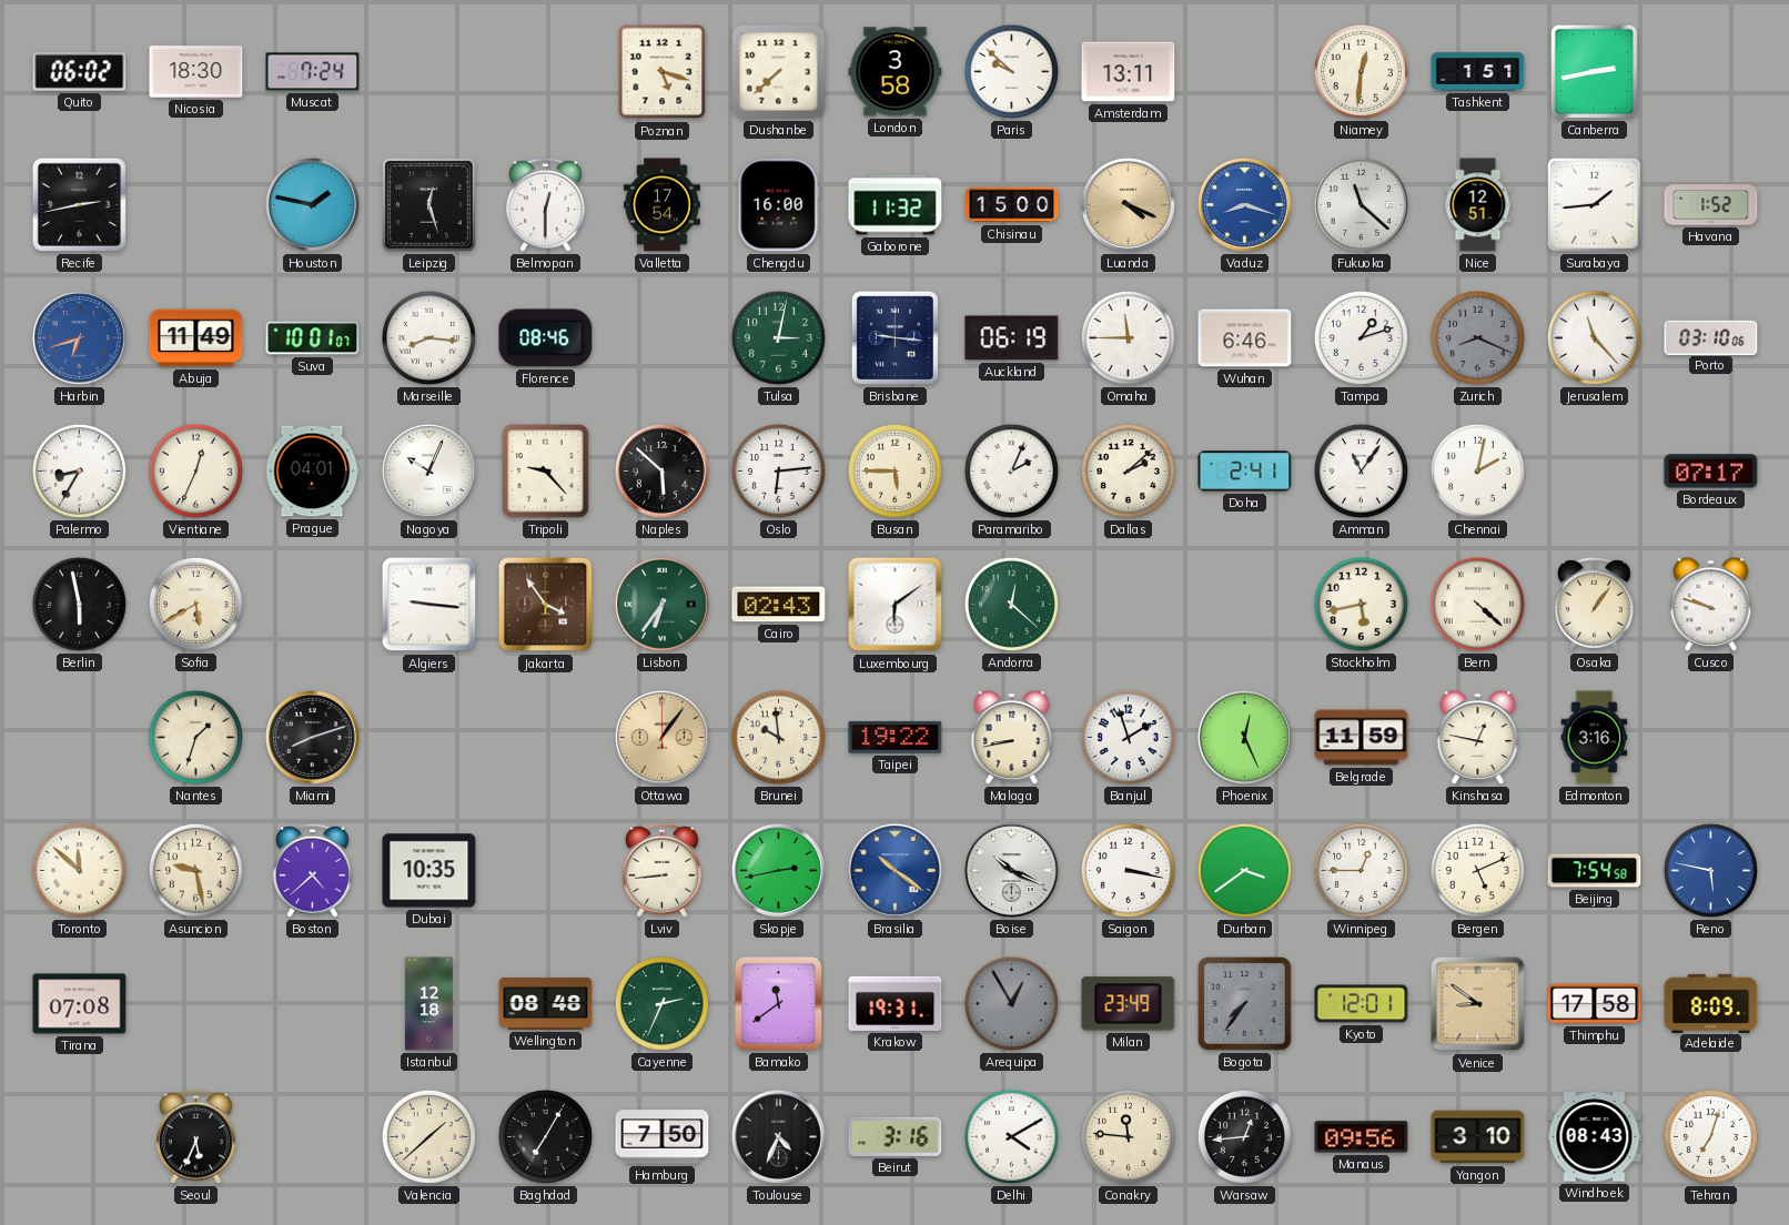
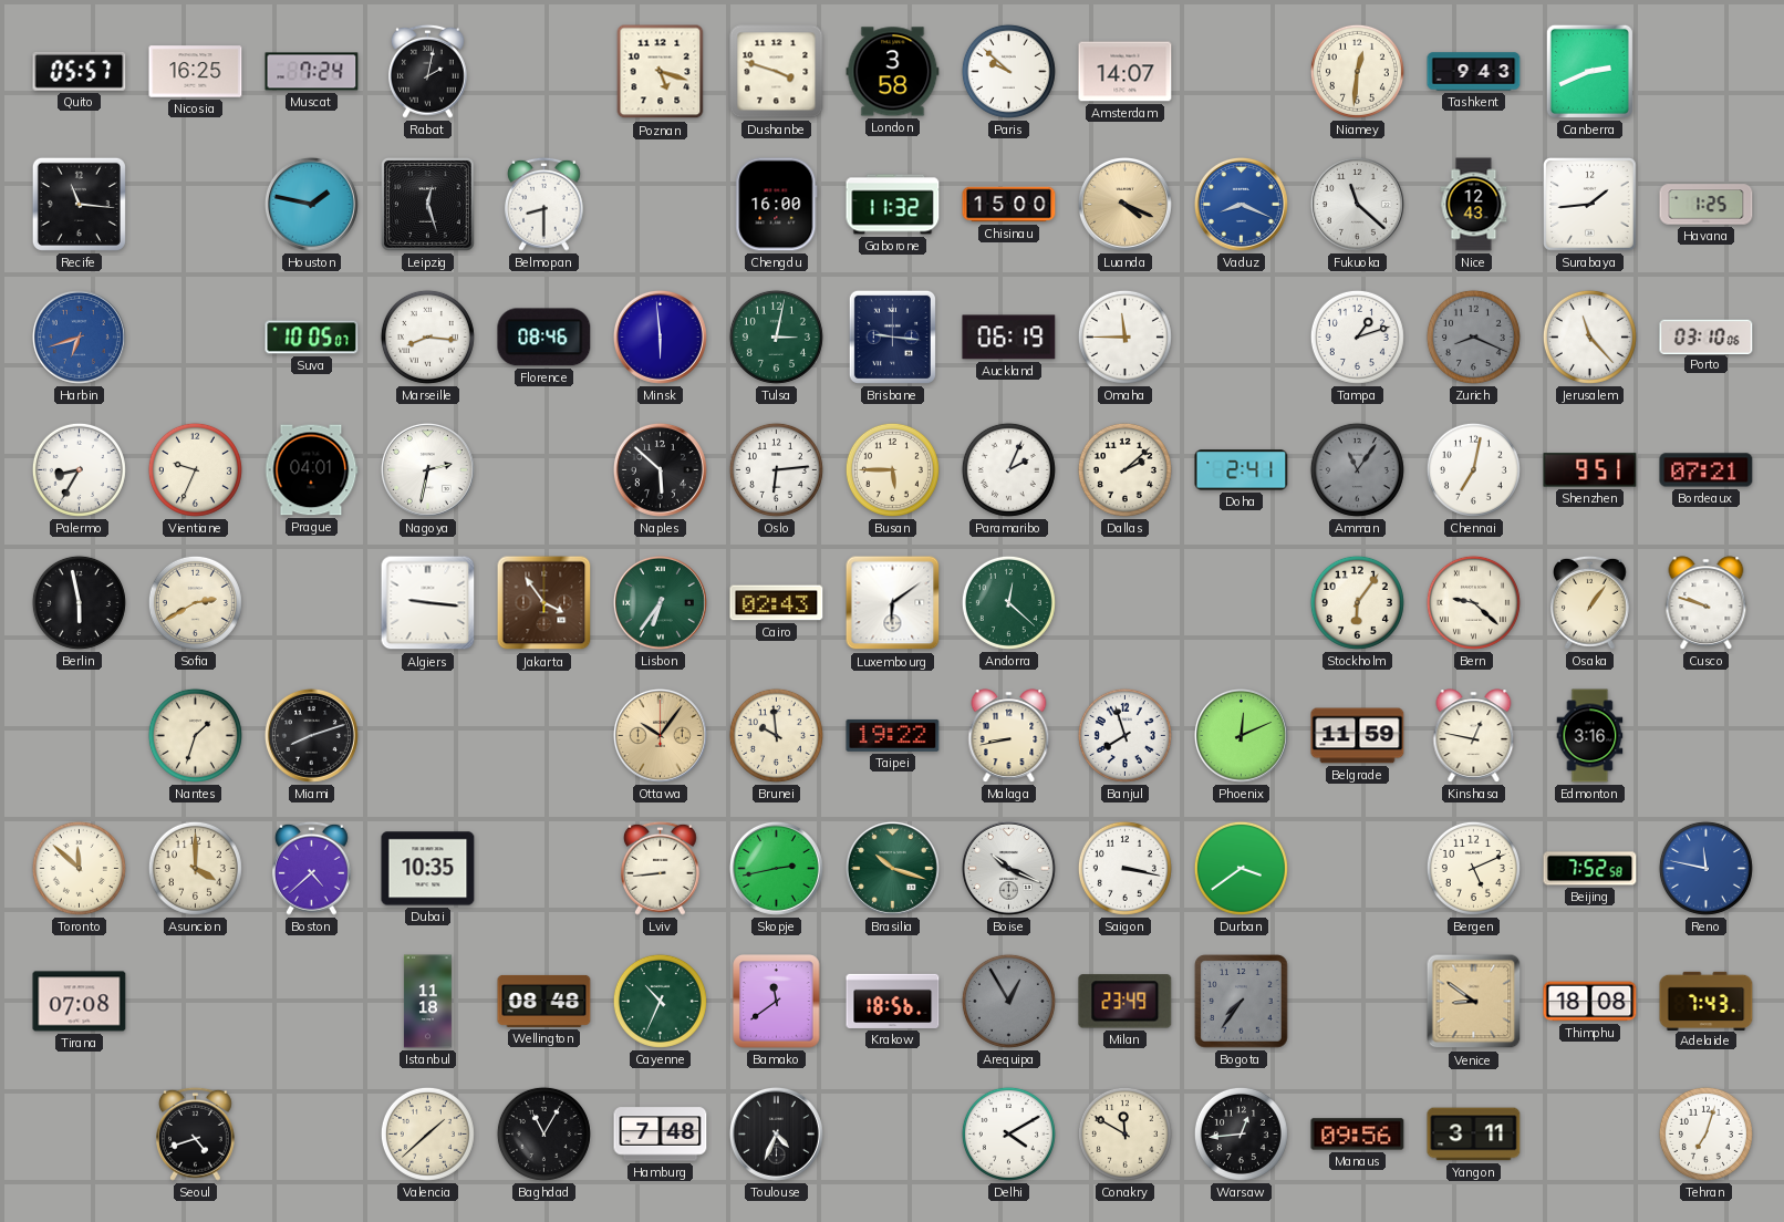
Quito: 06:02 -> 05:57
Nicosia: 18:30 -> 16:25
Rabat: none -> 2:02
Dushanbe: 7:38 -> 3:48
Amsterdam: 13:11 -> 14:07
Tashkent: 1:51 -> 9:43
Canberra: 2:43 -> 2:41
Recife: 2:43 -> 11:16
Belmopan: 12:30 -> 8:30
Valletta: 17:54 -> none
Vaduz: 8:18 -> 8:19
Nice: 12:51 -> 12:43
Havana: 1:52 -> 1:25
Abuja: 11:49 -> none
Suva: 10:01 -> 10:05
Minsk: none -> 5:59
Wuhan: 6:46 -> none
Vientiane: 12:34 -> 9:34
Nagoya: 10:04 -> 2:32
Tripoli: 9:23 -> none
Amman dial: white -> grey
Chennai: 2:02 -> 7:02
Shenzhen: none -> 9:51
Bordeaux: 07:17 -> 07:21
Sofia: 5:40 -> 2:40
Stockholm: 5:43 -> 6:06
Bern: 4:22 -> 9:22
Ottawa: 1:06 -> 10:06
Banjul: 1:57 -> 7:57
Phoenix: 12:26 -> 12:11
Asuncion: 9:28 -> 4:00
Brasilia: 10:21 -> 10:18
Brasilia dial: blue -> green
Winnipeg: 12:45 -> none
Beijing: 7:54 -> 7:52
Reno: 5:47 -> 11:47
Istanbul: 12:18 -> 11:18
Cayenne: 2:34 -> 10:34
Krakow: 19:31 -> 18:56
Kyoto: 12:01 -> none
Thimphu: 17:58 -> 18:08
Adelaide: 8:09 -> 7:43
Seoul: 5:34 -> 4:42
Baghdad: 7:05 -> 11:05
Hamburg: 7:50 -> 7:48
Beirut: 3:16 -> none
Conakry: 11:46 -> 11:50
Yangon: 3:10 -> 3:11
Windhoek: 08:43 -> none
